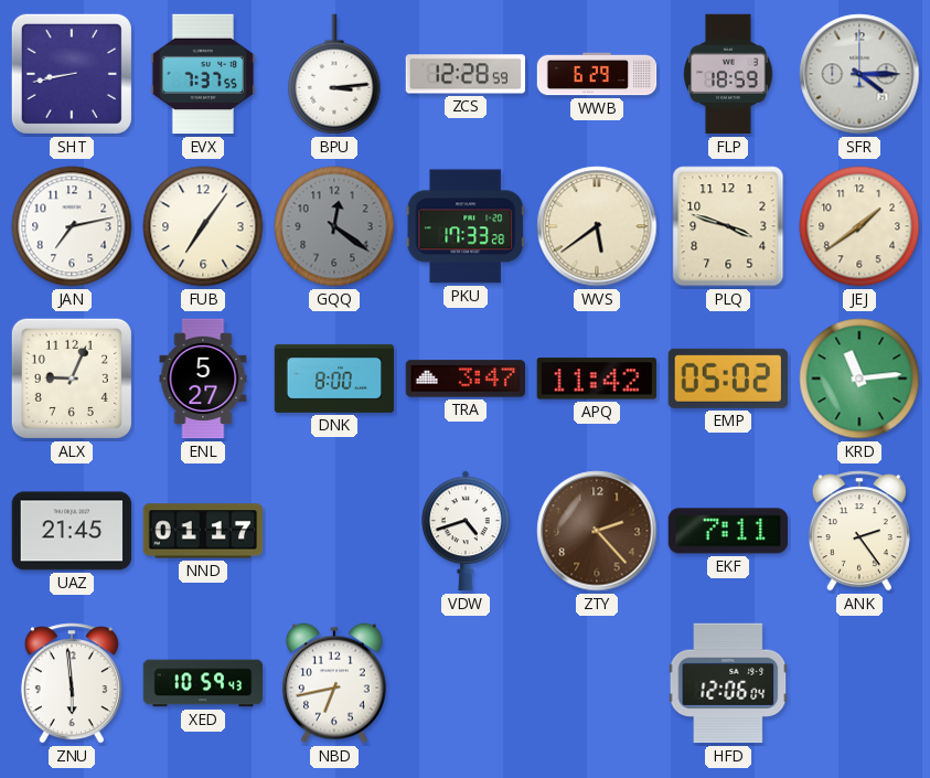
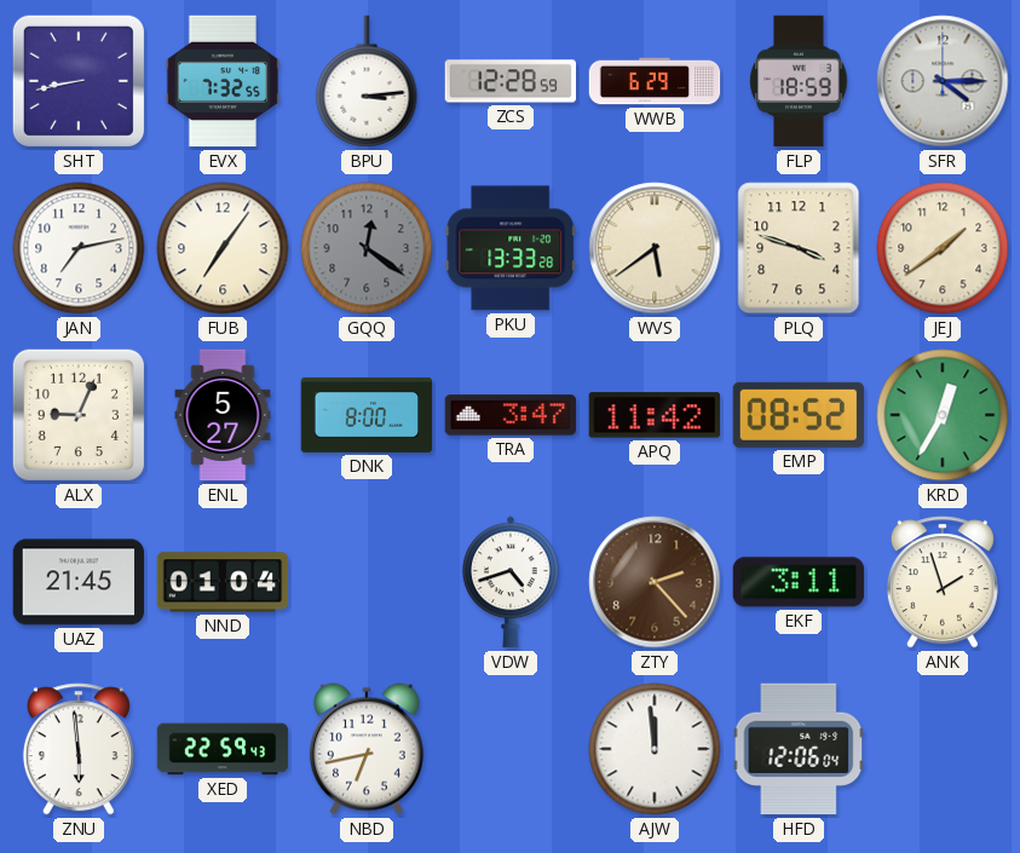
EVX: 7:37 -> 7:32
PKU: 17:33 -> 13:33
EMP: 05:02 -> 08:52
KRD: 11:14 -> 12:35
NND: 01:17 -> 01:04
EKF: 7:11 -> 3:11
ANK: 2:24 -> 1:57
XED: 10:59 -> 22:59
AJW: none -> 11:59
